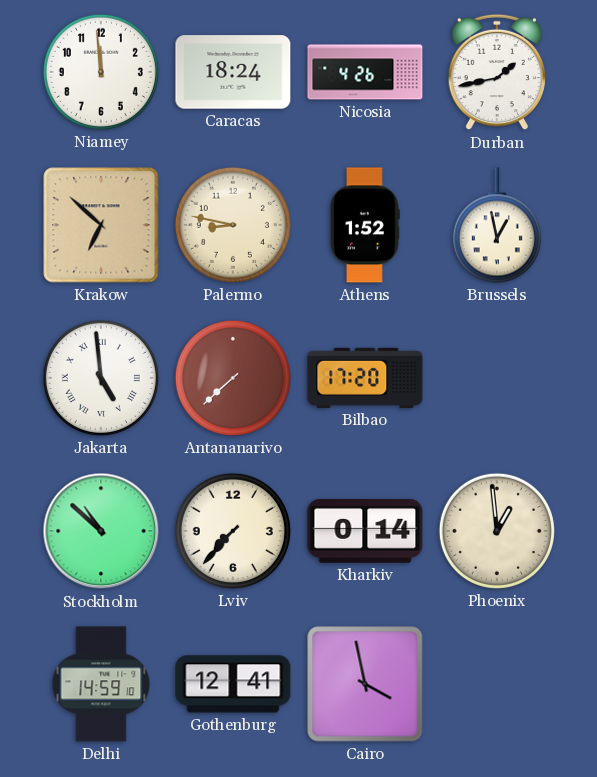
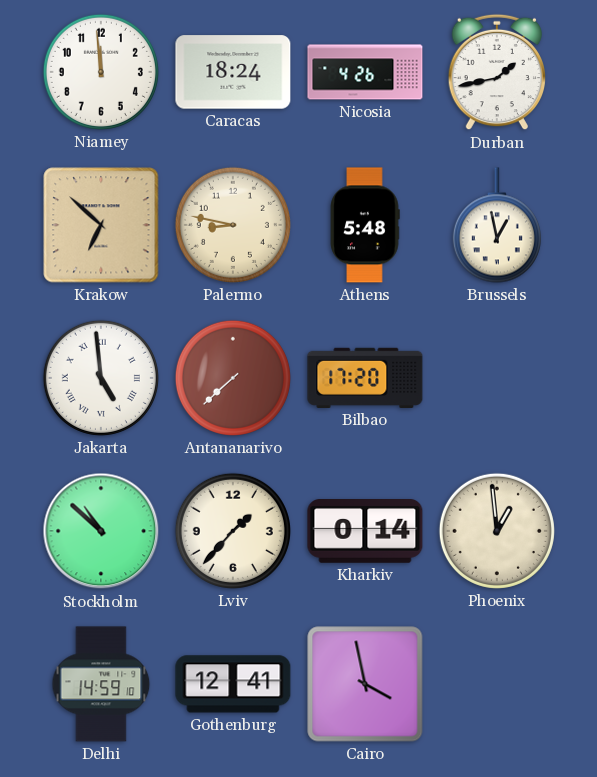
Athens: 1:52 -> 5:48
Lviv: 7:37 -> 1:37
